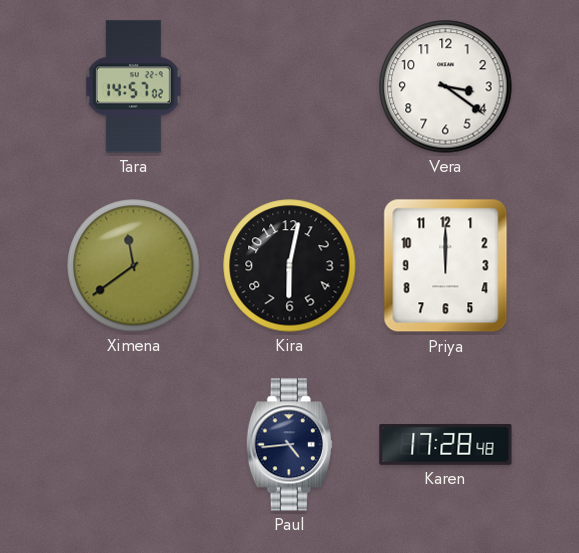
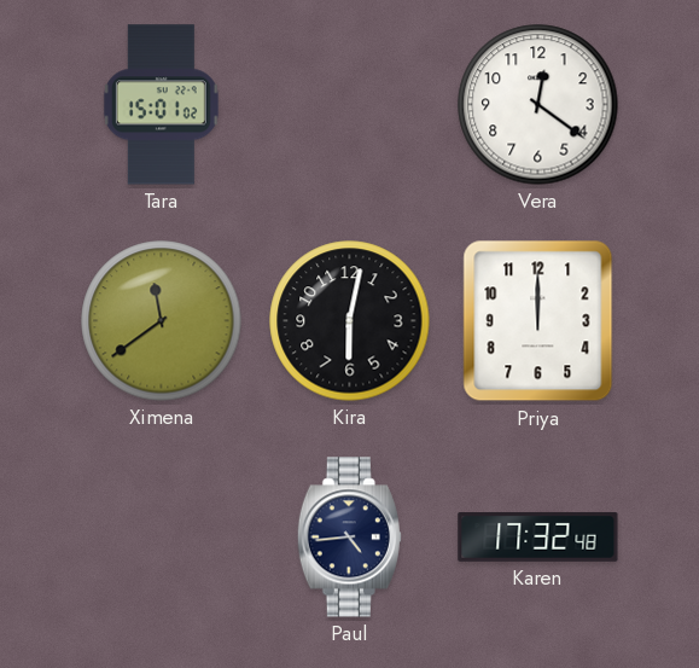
Tara: 14:57 -> 15:01
Vera: 3:21 -> 12:21
Karen: 17:28 -> 17:32
